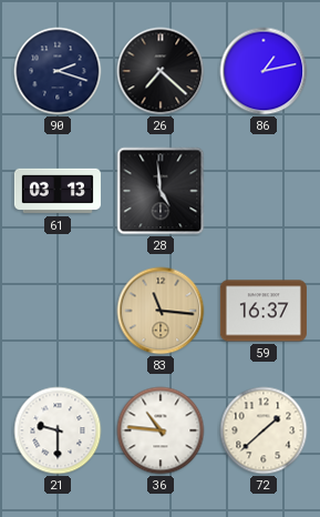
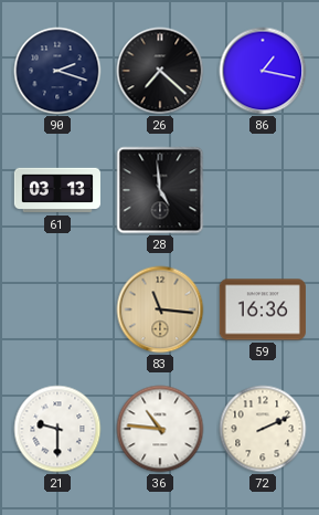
86: 1:13 -> 1:17
59: 16:37 -> 16:36
72: 1:38 -> 2:11
